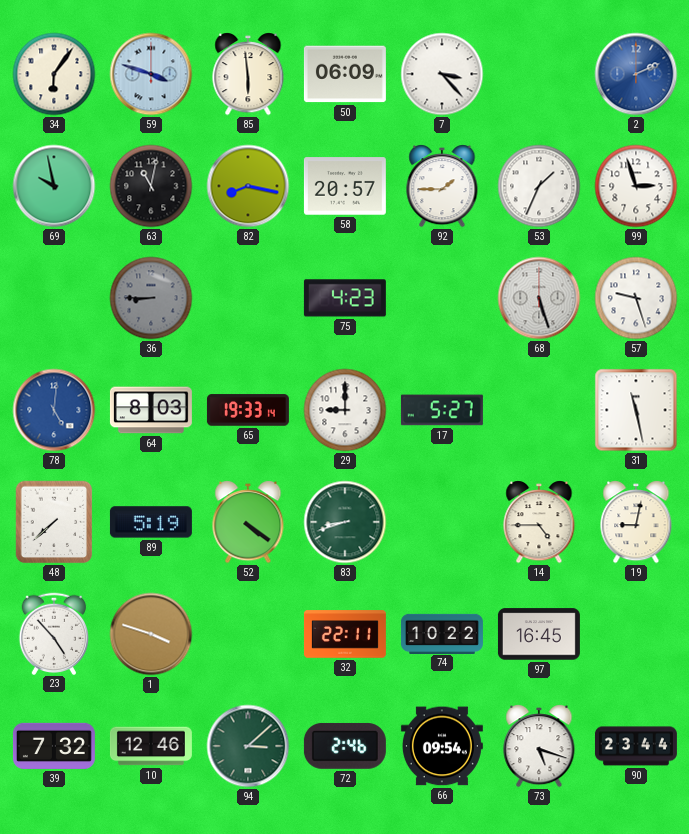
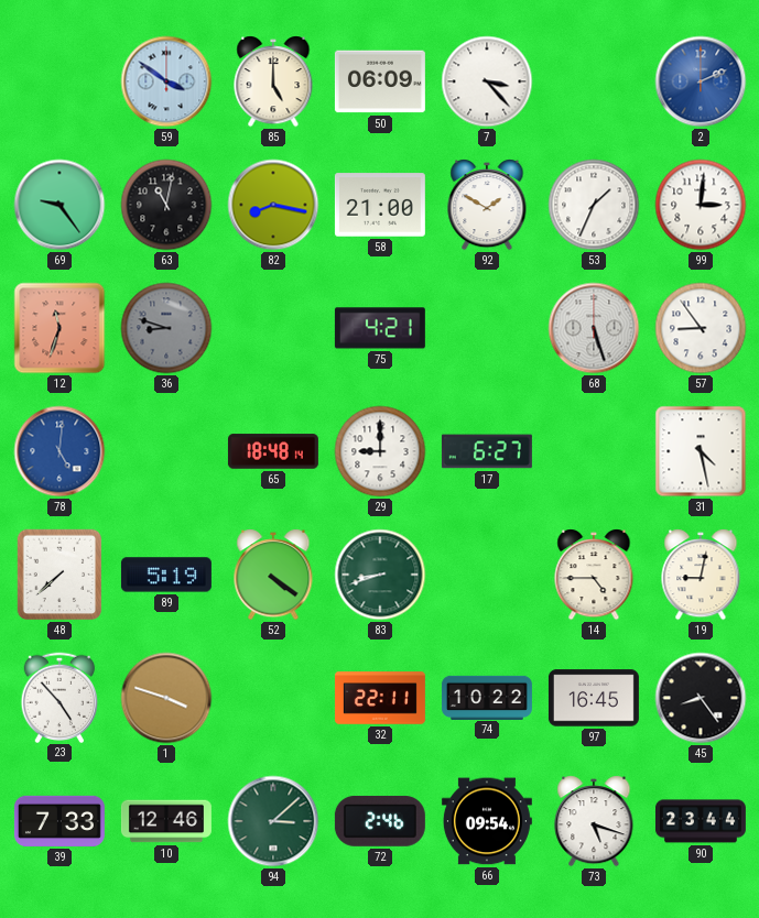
34: 6:06 -> none
59: 3:48 -> 3:51
85: 5:59 -> 5:00
69: 9:58 -> 9:24
58: 20:57 -> 21:00
92: 1:45 -> 1:50
99: 2:57 -> 3:01
12: none -> 11:33
36: 8:45 -> 8:48
75: 4:23 -> 4:21
57: 9:27 -> 8:54
64: 8:03 -> none
65: 19:33 -> 18:48
17: 5:27 -> 6:27
31: 11:28 -> 4:28
45: none -> 8:24
39: 7:32 -> 7:33
